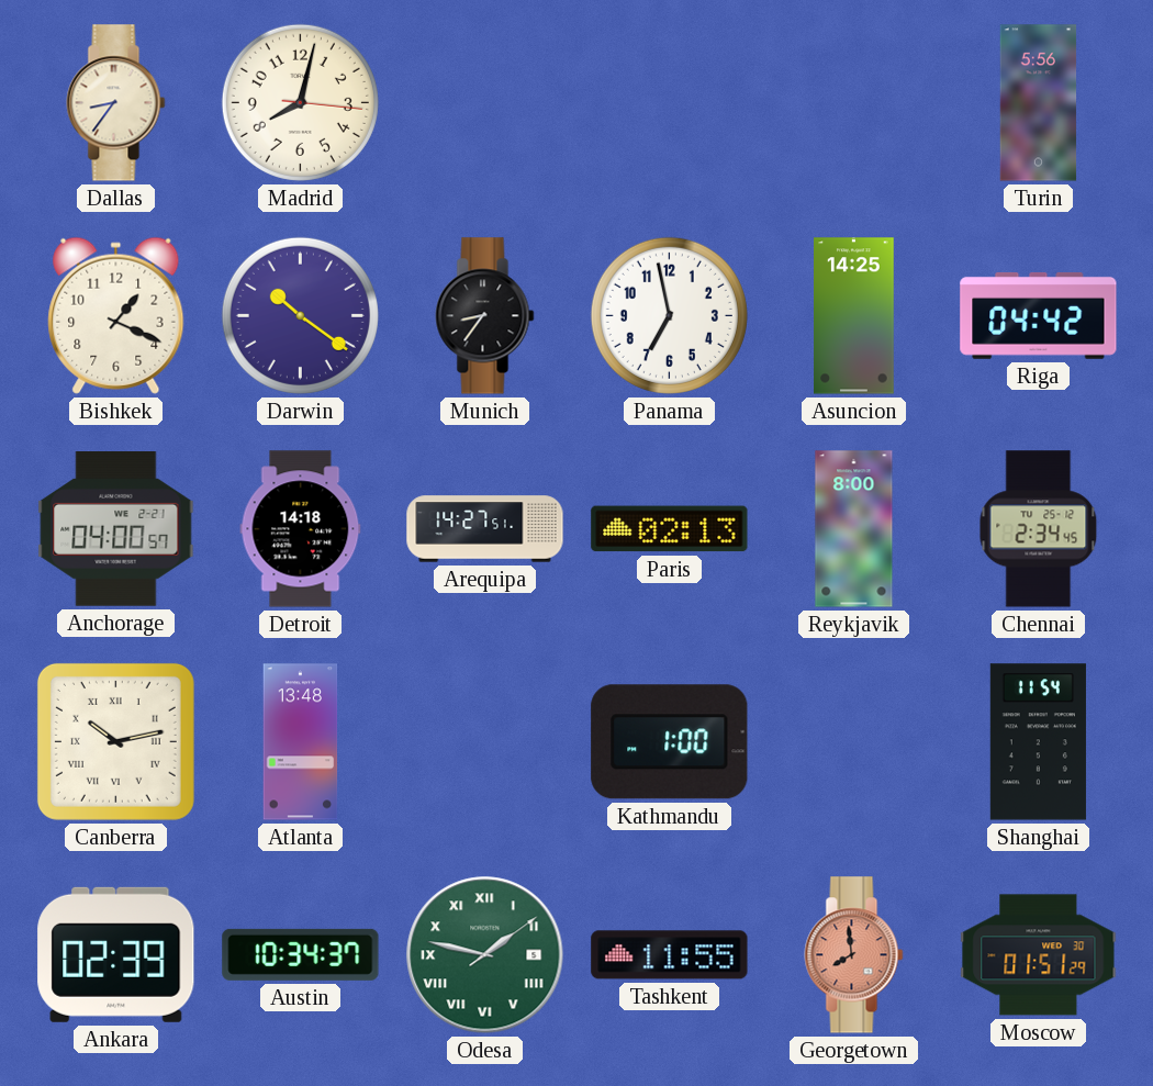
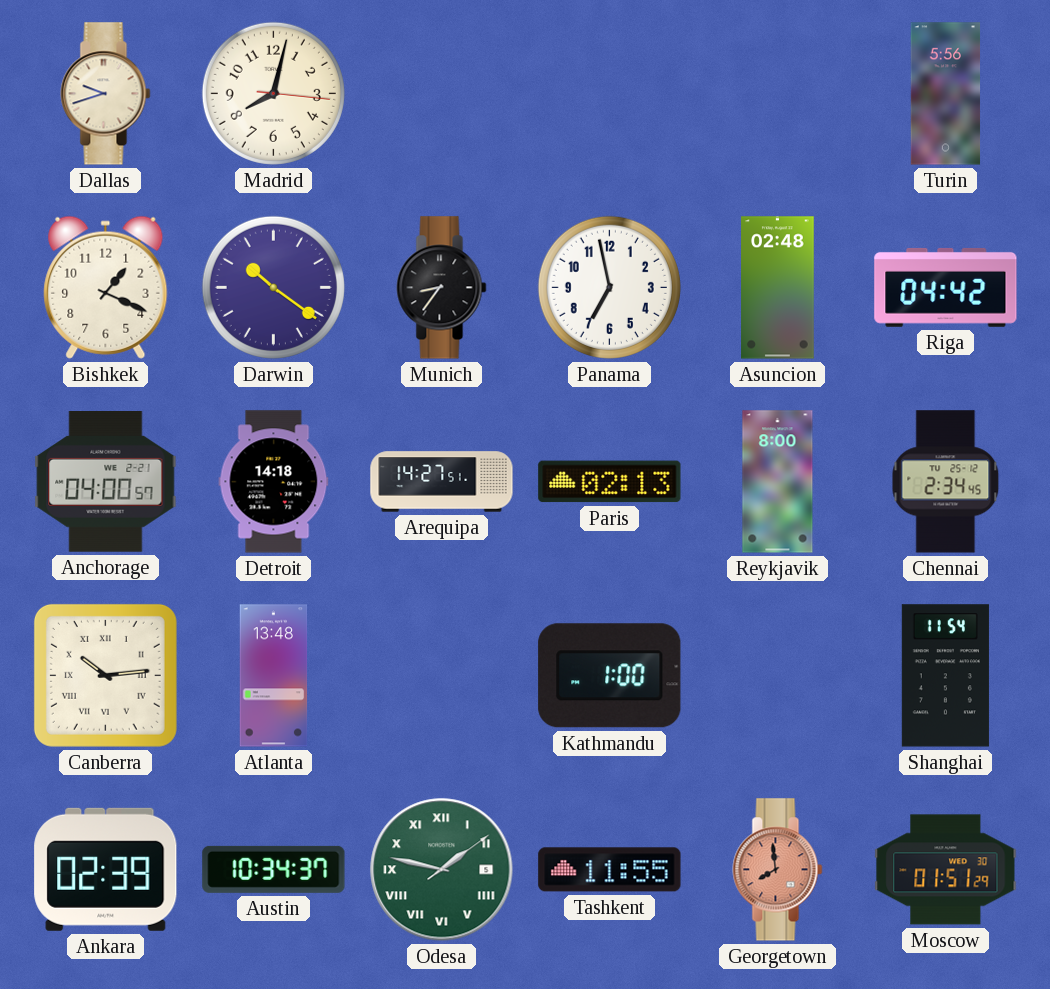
Dallas: 8:36 -> 9:42
Asuncion: 14:25 -> 02:48
Canberra: 10:13 -> 10:14
